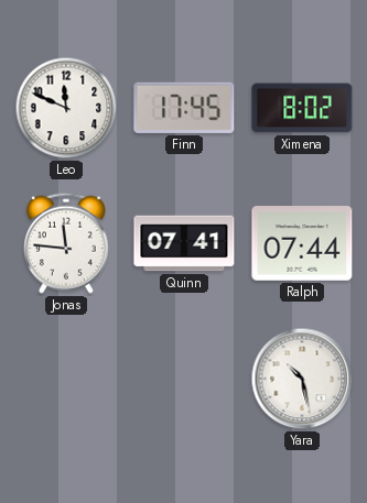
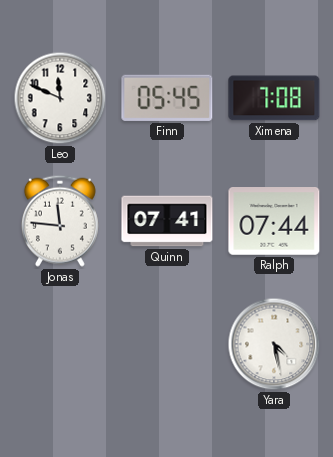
Finn: 17:45 -> 05:45
Ximena: 8:02 -> 7:08
Yara: 10:28 -> 4:28
